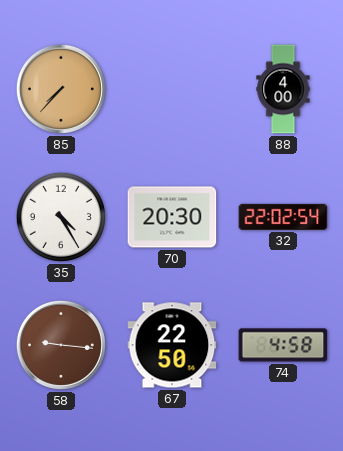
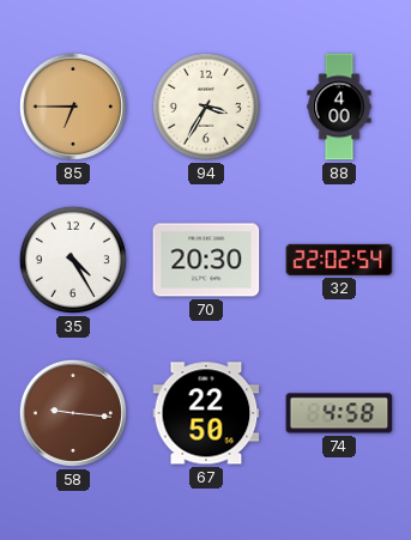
85: 7:37 -> 6:45
94: none -> 3:35
